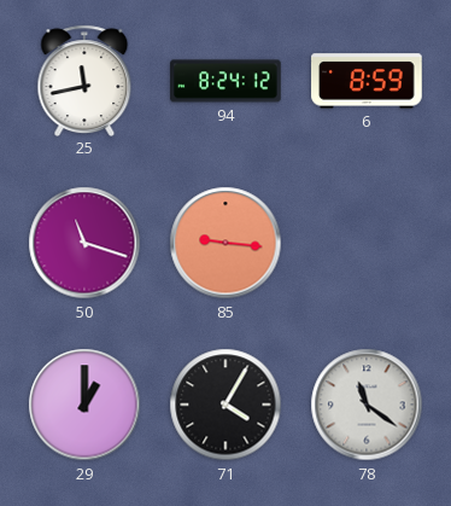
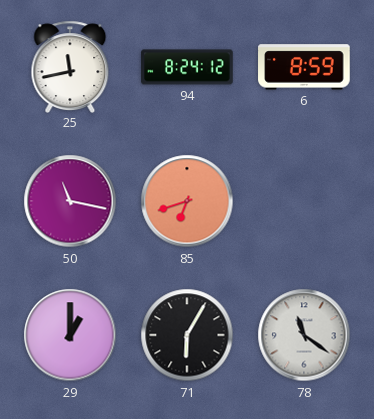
50: 11:18 -> 11:17
85: 9:16 -> 6:42
71: 4:05 -> 6:05
